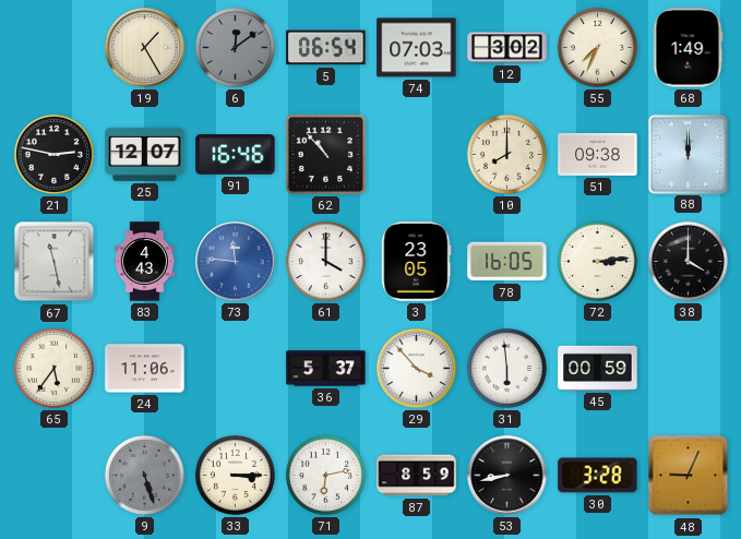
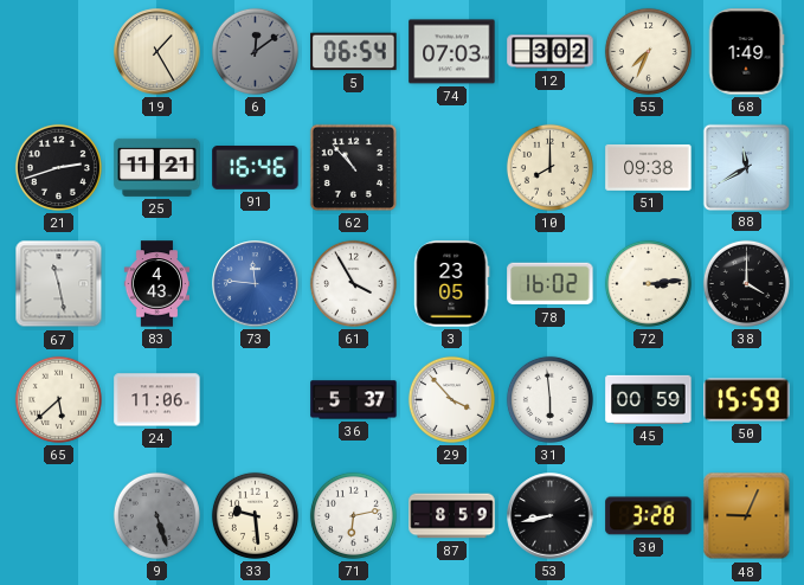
21: 2:47 -> 2:42
25: 12:07 -> 11:21
88: 12:00 -> 11:40
61: 4:00 -> 3:55
78: 16:05 -> 16:02
65: 5:36 -> 5:38
50: none -> 15:59
33: 3:15 -> 9:29
